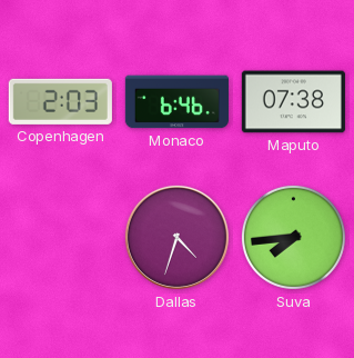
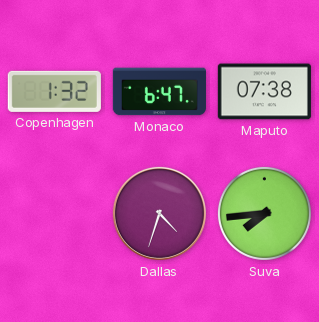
Copenhagen: 2:03 -> 1:32
Monaco: 6:46 -> 6:47
